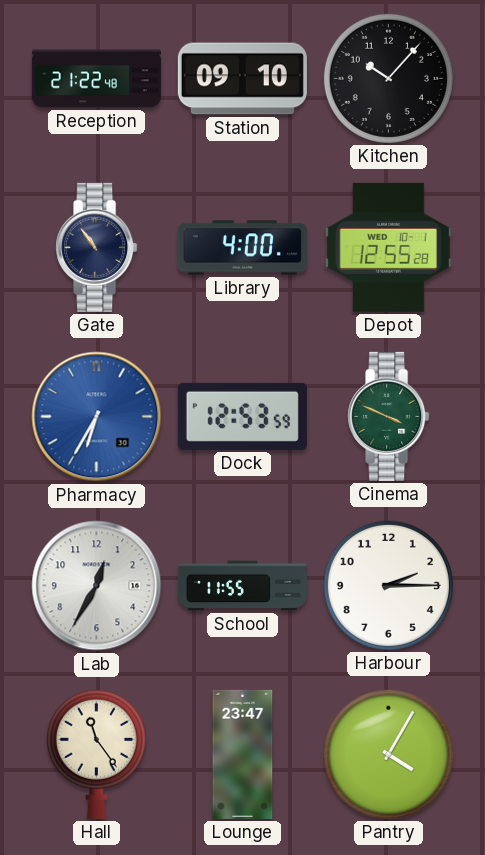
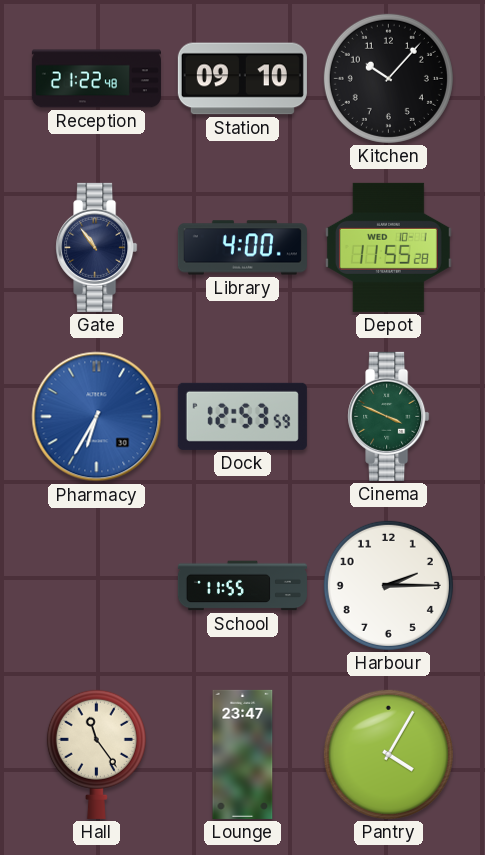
Depot: 12:55 -> 11:55
Lab: 12:35 -> none
